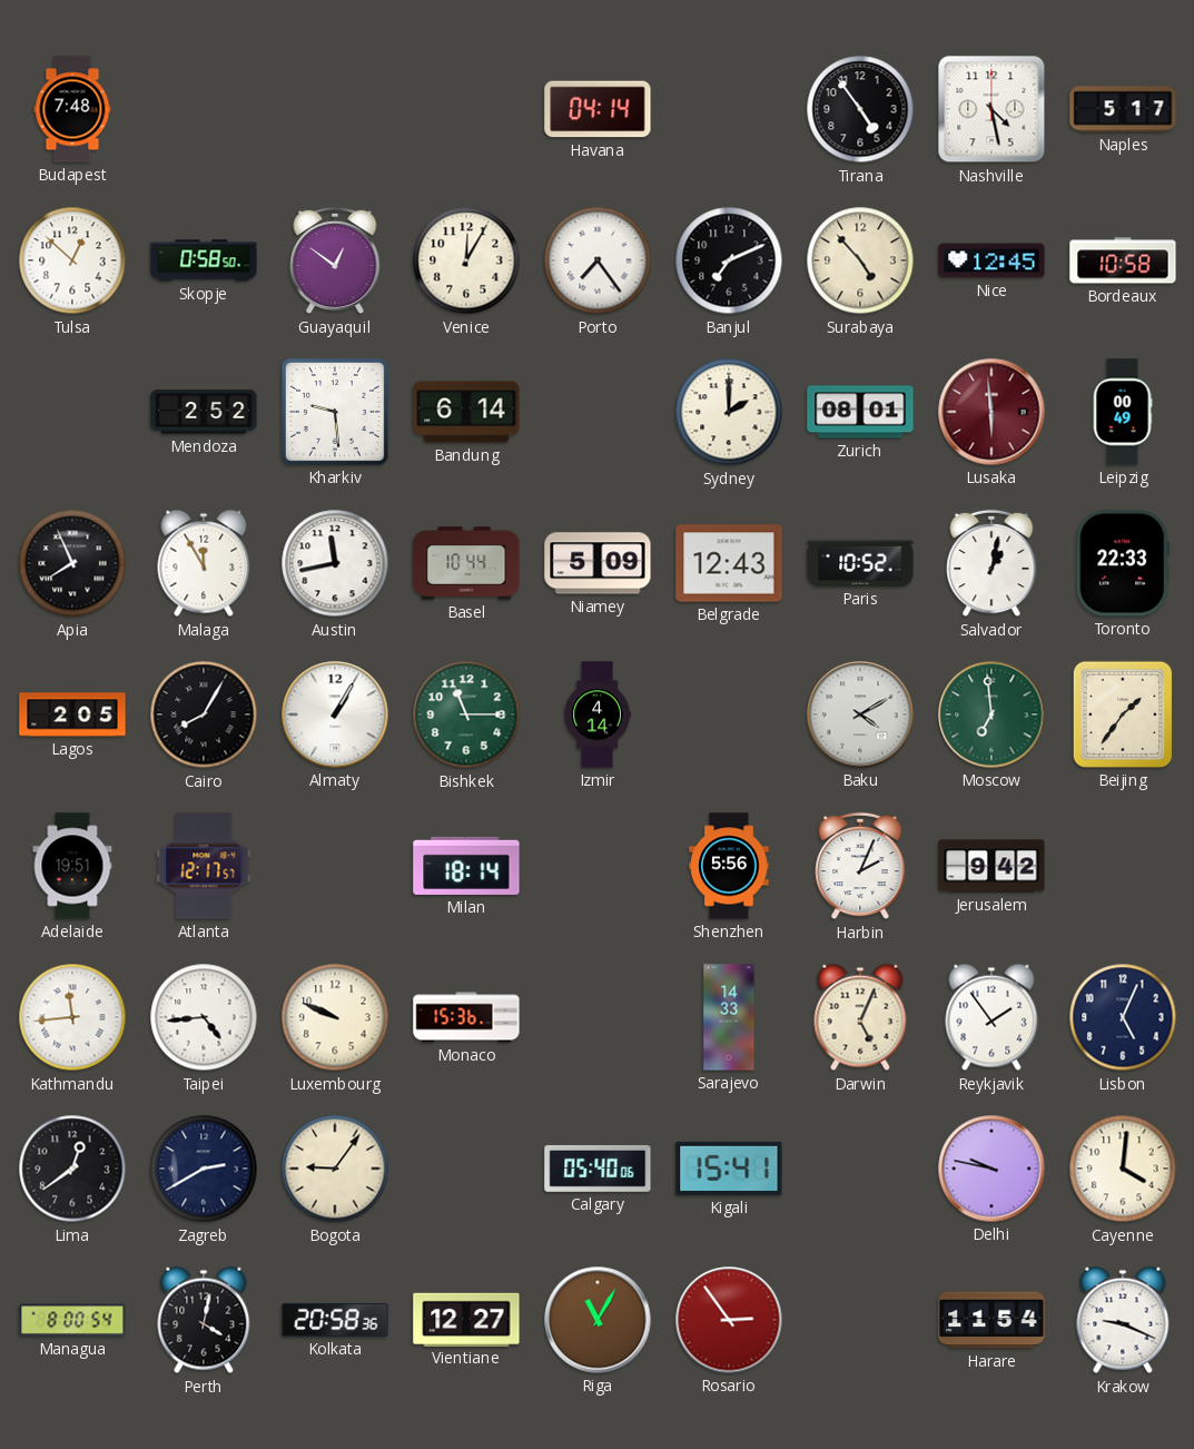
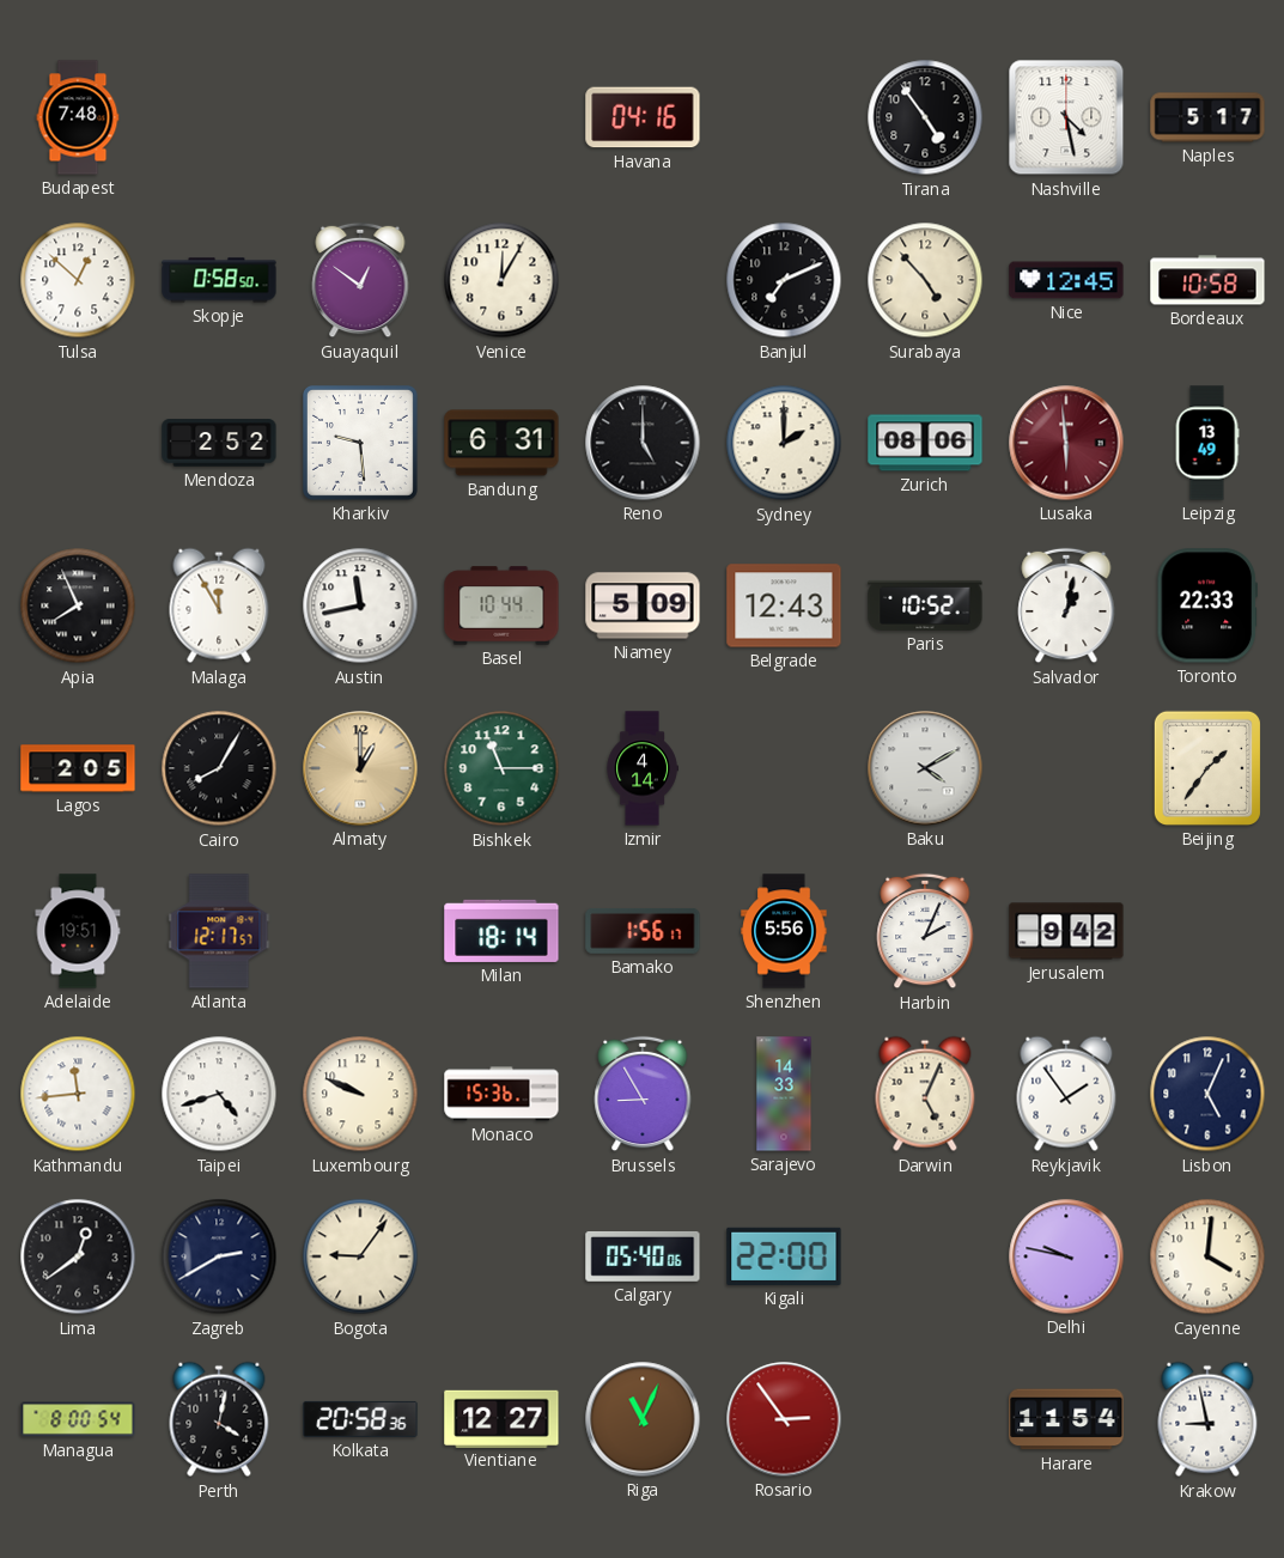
Havana: 04:14 -> 04:16
Porto: 7:24 -> none
Bandung: 6:14 -> 6:31
Reno: none -> 5:00
Zurich: 08:01 -> 08:06
Leipzig: 00:49 -> 13:49
Almaty: 1:05 -> 1:00
Almaty dial: white -> champagne
Moscow: 6:59 -> none
Bamako: none -> 1:56
Taipei: 4:44 -> 4:42
Brussels: none -> 8:55
Kigali: 15:41 -> 22:00
Riga: 11:05 -> 11:04
Krakow: 9:19 -> 8:58
